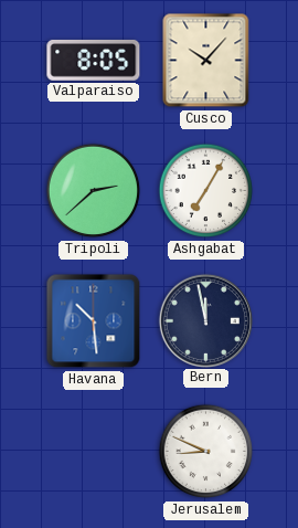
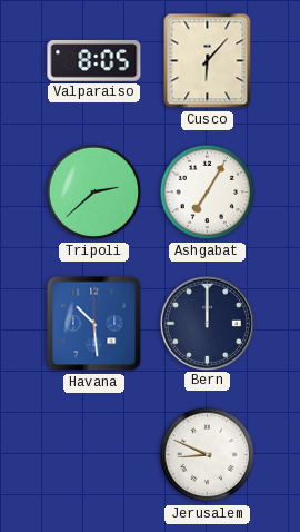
Cusco: 10:07 -> 6:07
Bern: 11:58 -> 12:00
